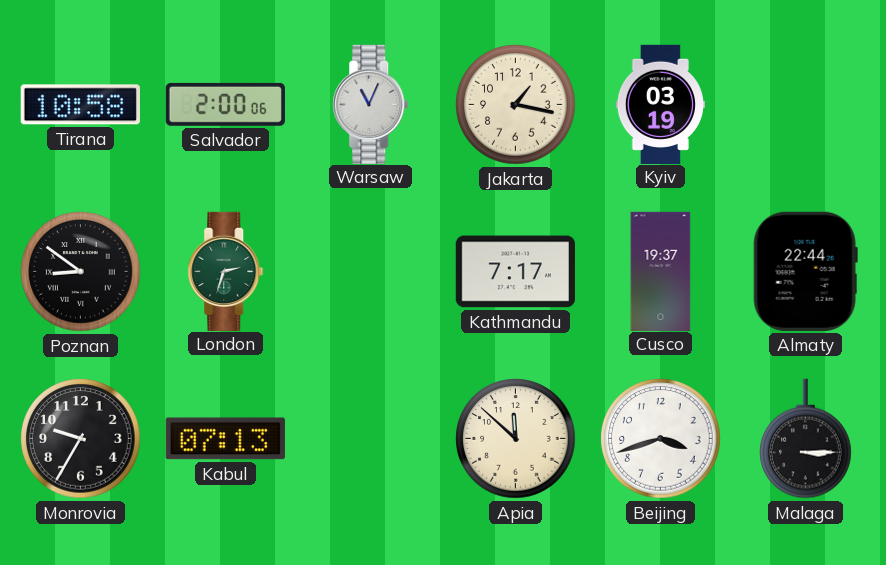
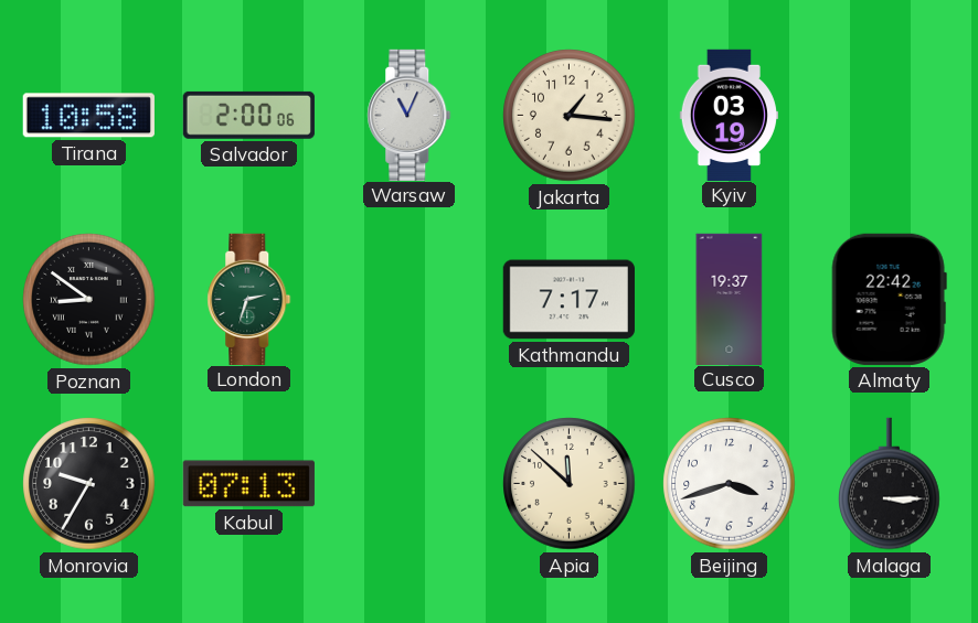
Jakarta: 1:17 -> 1:16
Almaty: 22:44 -> 22:42
